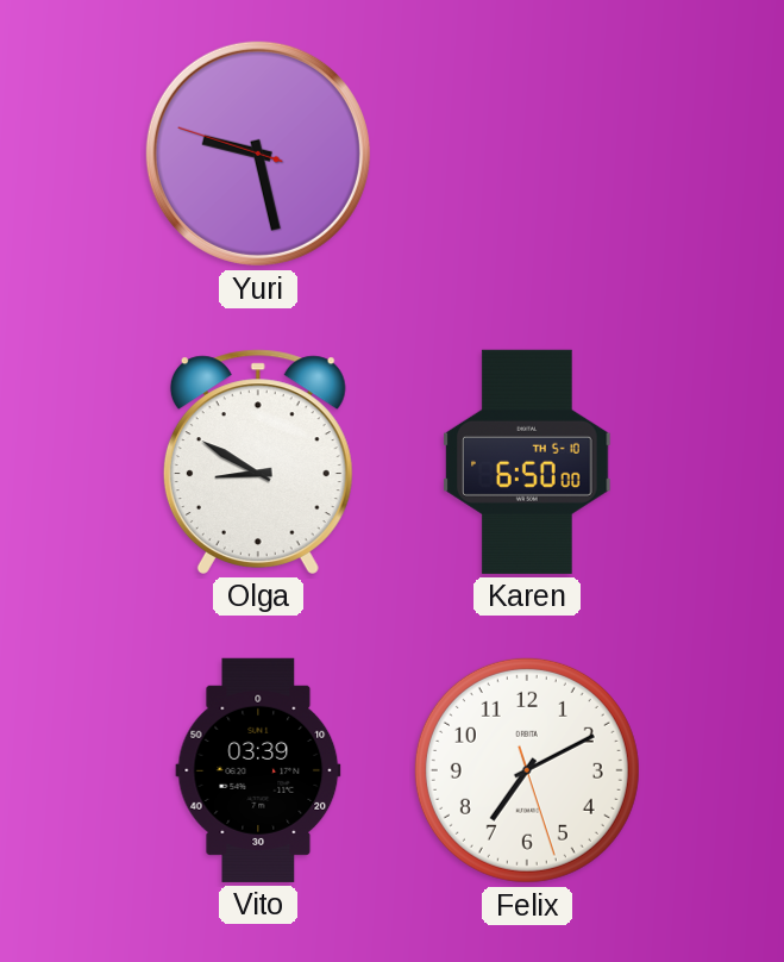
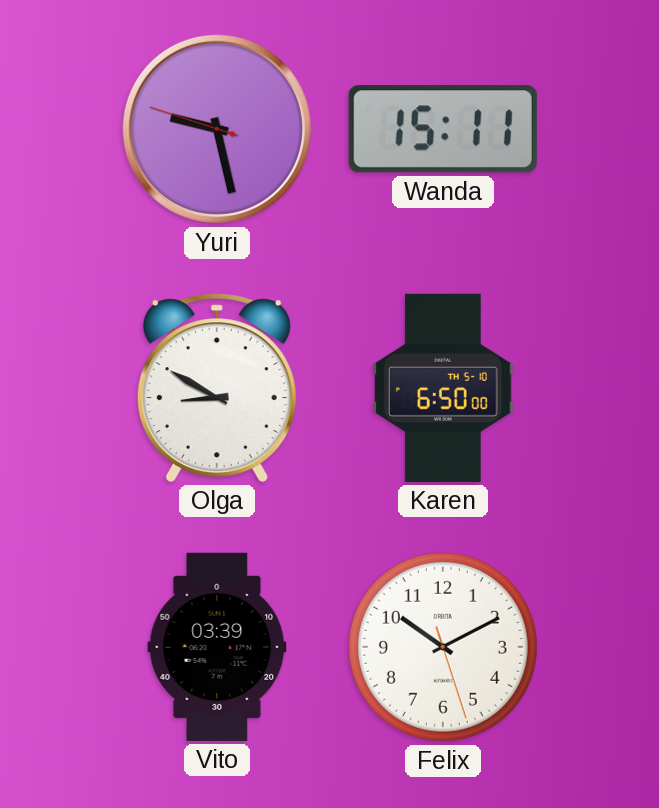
Wanda: none -> 15:11
Felix: 7:10 -> 10:10
